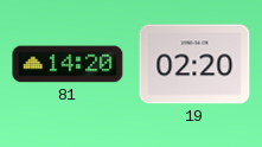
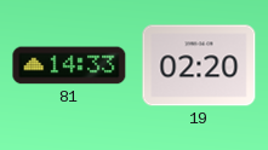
81: 14:20 -> 14:33
